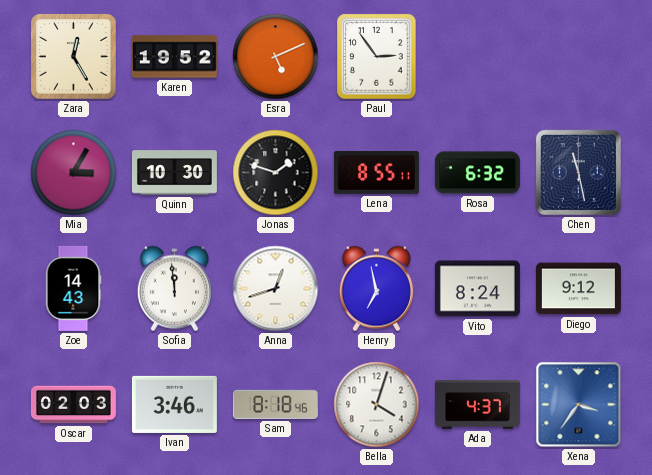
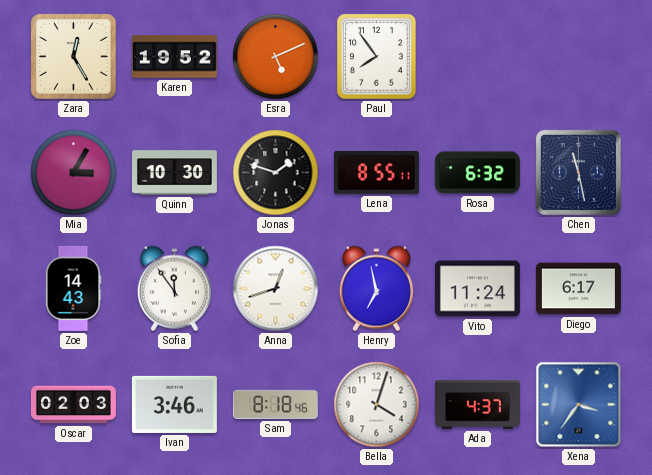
Paul: 2:54 -> 7:54
Sofia: 11:59 -> 11:54
Vito: 8:24 -> 11:24
Diego: 9:12 -> 6:17
